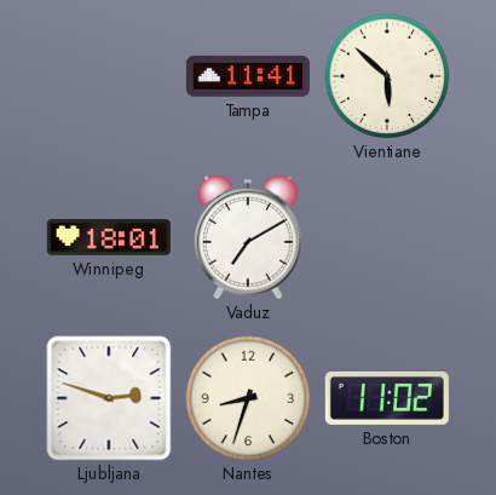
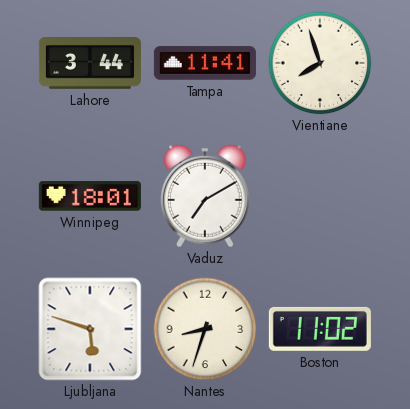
Lahore: none -> 3:44
Vientiane: 5:52 -> 7:57
Ljubljana: 2:48 -> 5:48
